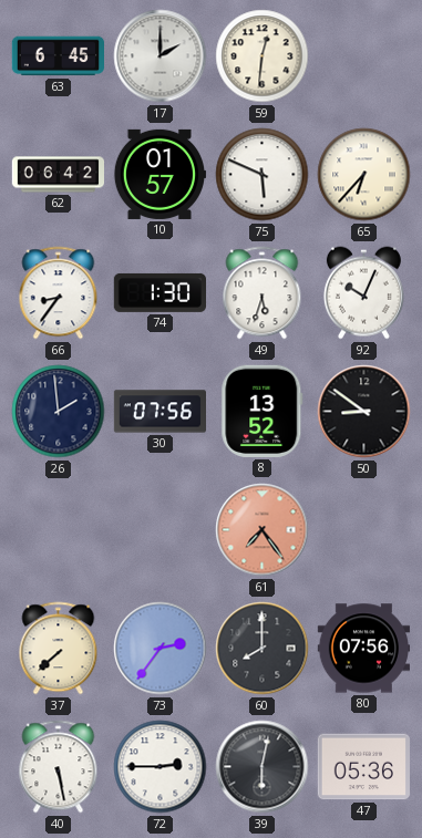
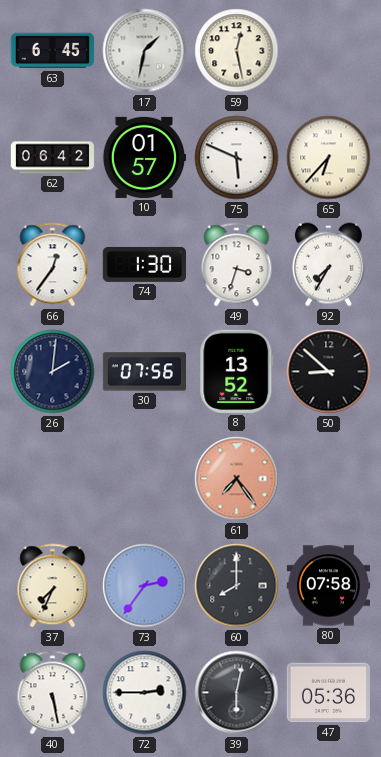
17: 2:00 -> 1:32
59: 12:31 -> 12:28
66: 8:36 -> 12:36
49: 5:33 -> 3:33
92: 10:04 -> 7:35
26: 1:59 -> 2:01
50: 8:51 -> 8:52
37: 7:38 -> 7:34
80: 07:56 -> 07:58
